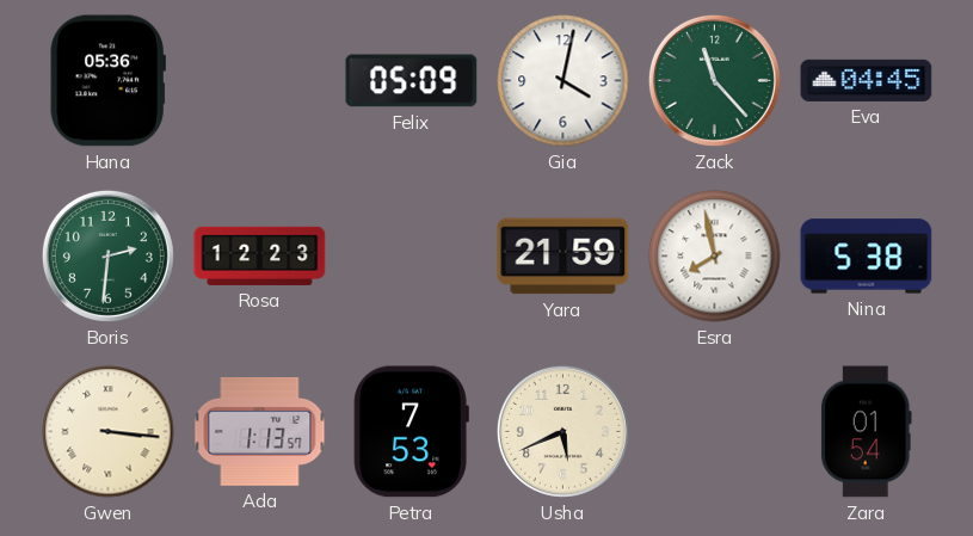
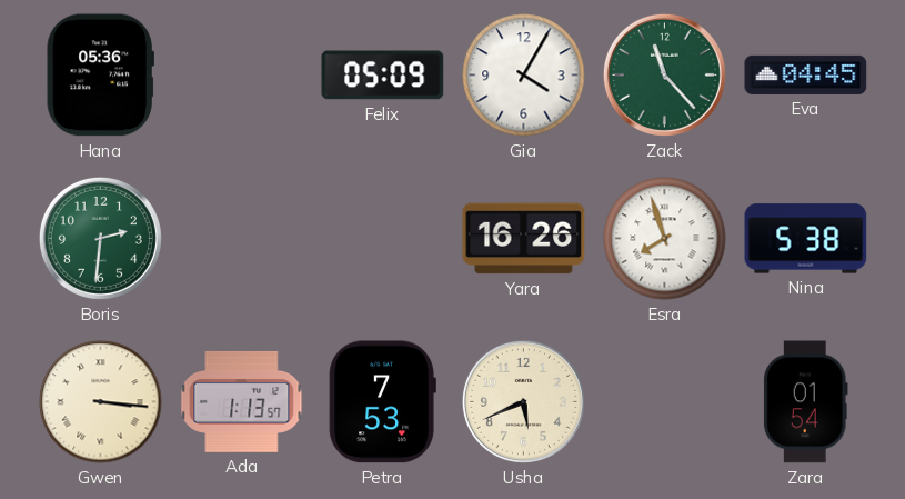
Gia: 4:02 -> 4:05
Rosa: 12:23 -> none
Yara: 21:59 -> 16:26
Esra: 7:58 -> 7:57
